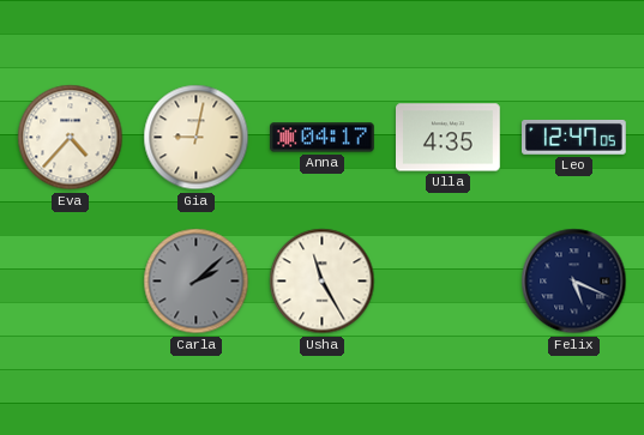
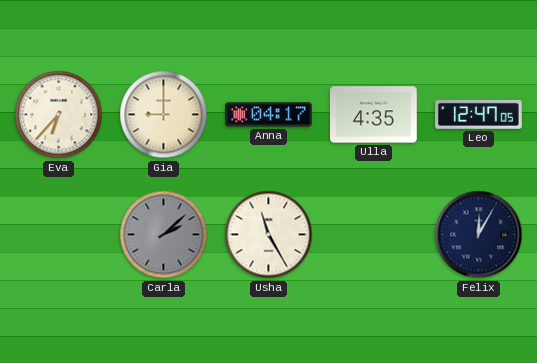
Eva: 4:37 -> 6:37
Gia: 9:02 -> 9:00
Felix: 5:19 -> 12:05
